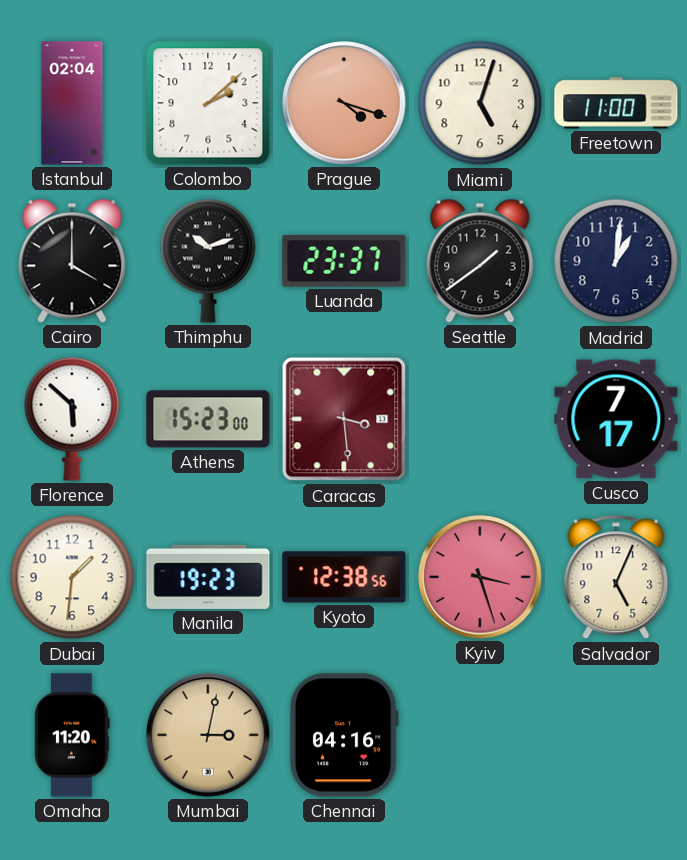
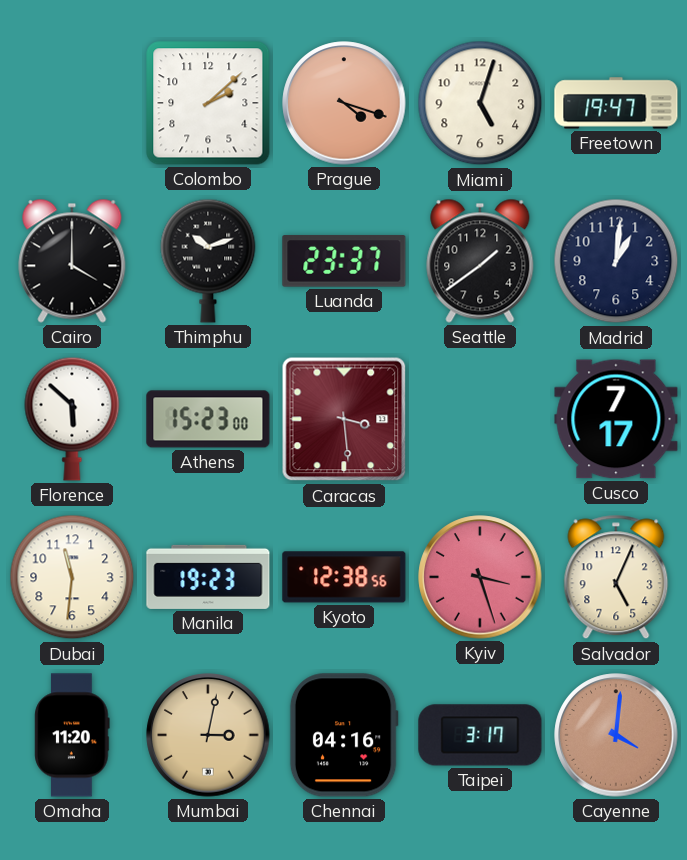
Istanbul: 02:04 -> none
Freetown: 11:00 -> 19:47
Dubai: 1:31 -> 11:31
Taipei: none -> 3:17
Cayenne: none -> 4:01
